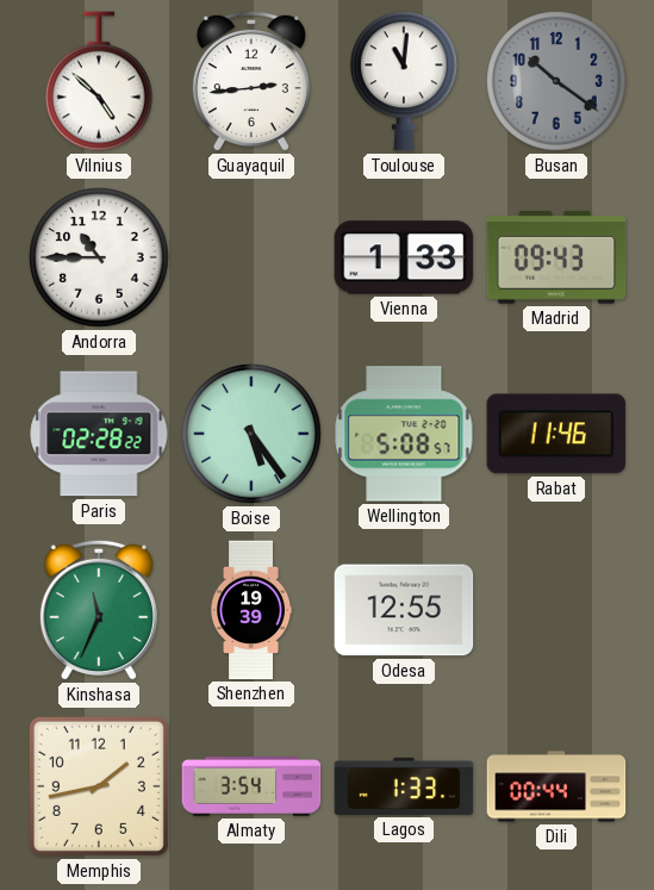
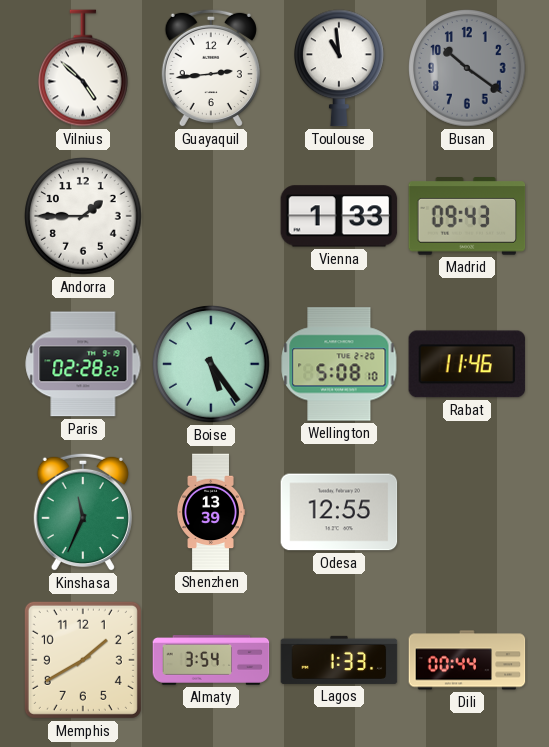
Toulouse: 11:01 -> 10:59
Andorra: 10:45 -> 1:45
Wellington: 5:08:57 -> 5:08:10
Shenzhen: 19:39 -> 13:39
Memphis: 1:43 -> 1:40
